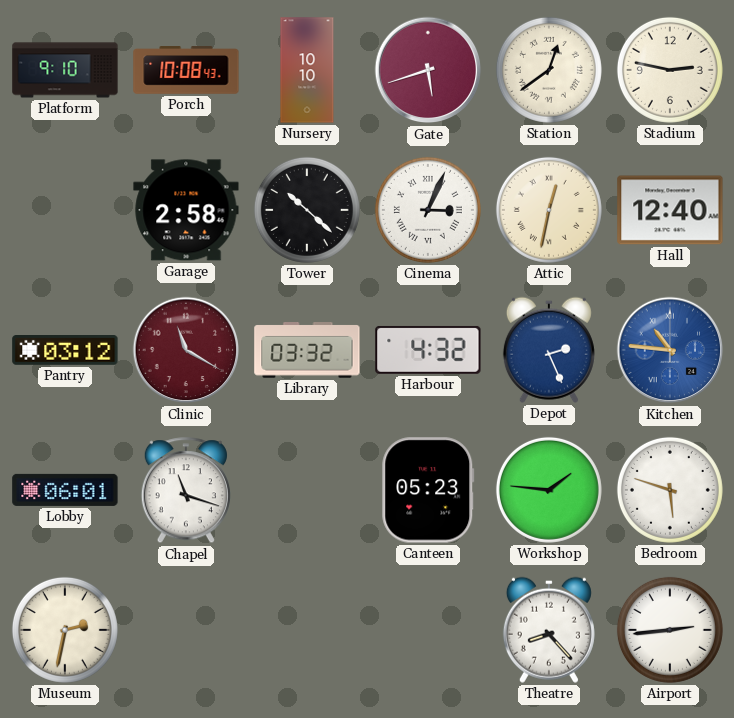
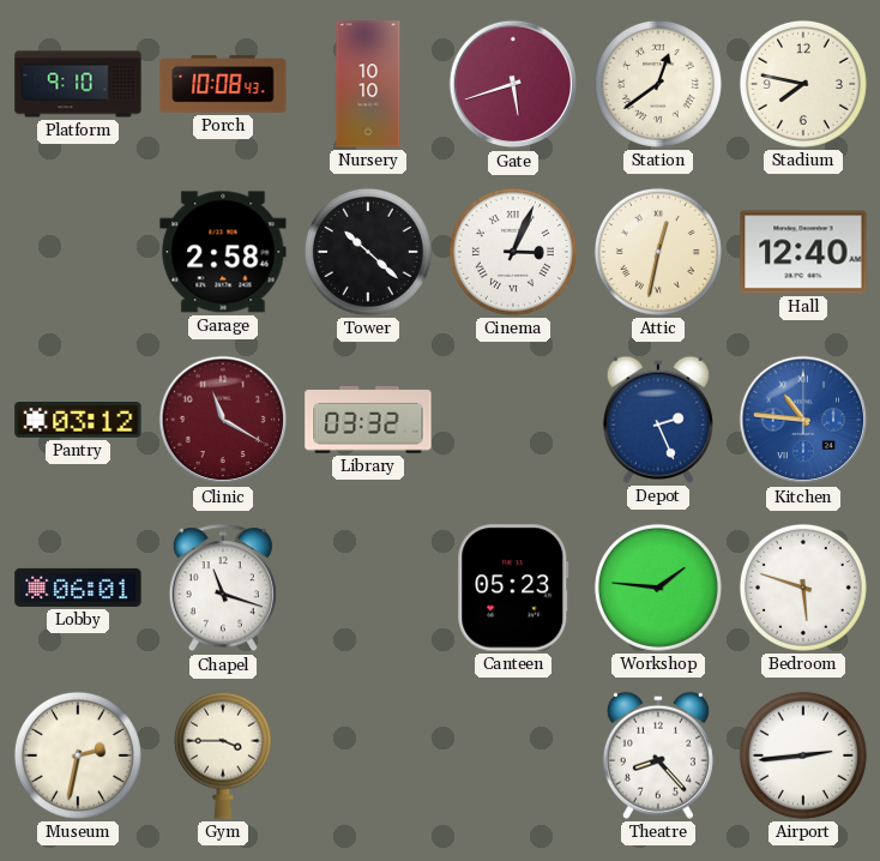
Stadium: 2:47 -> 7:47
Harbour: 4:32 -> none
Gym: none -> 3:45
